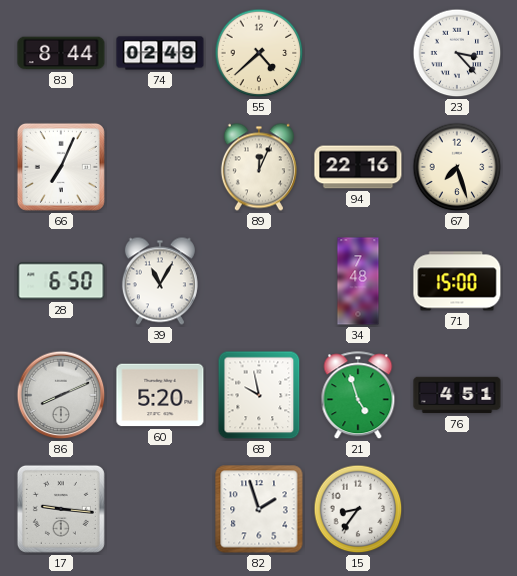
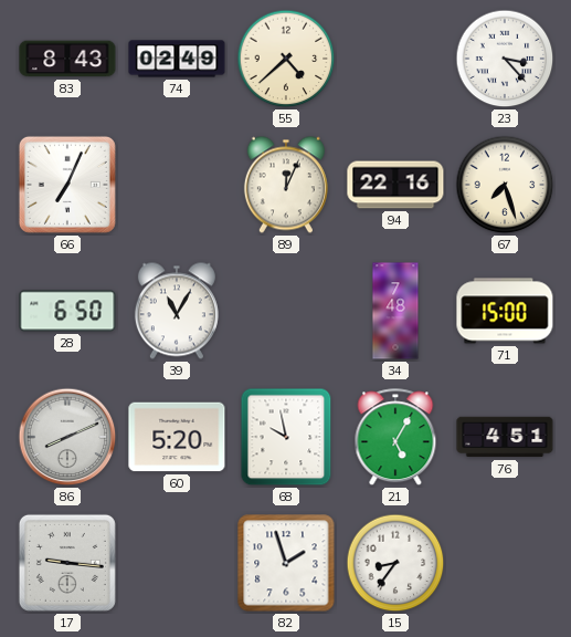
83: 8:44 -> 8:43
21: 4:57 -> 5:05
